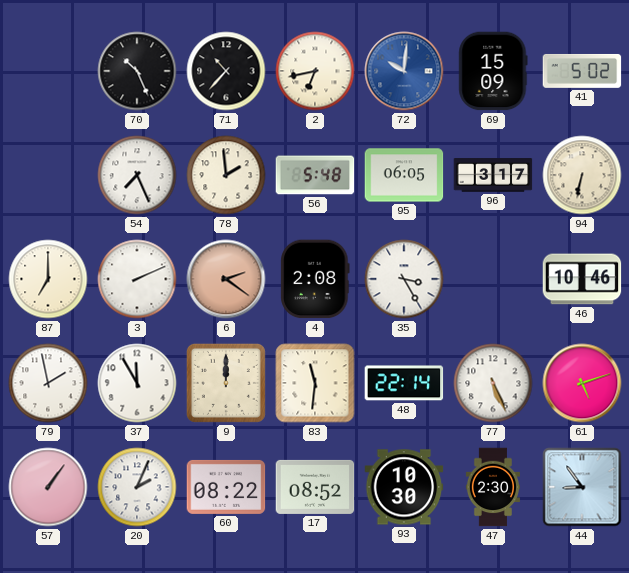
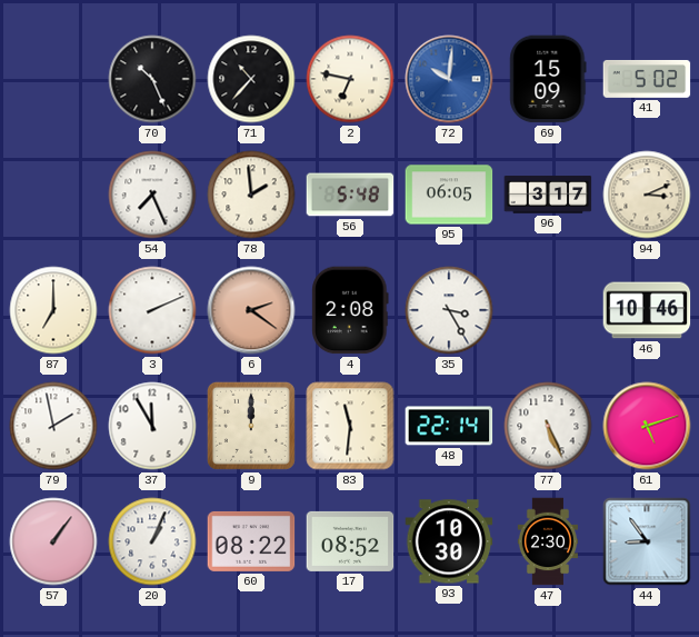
2: 6:43 -> 6:47
94: 6:32 -> 3:11
20: 2:04 -> 1:04
